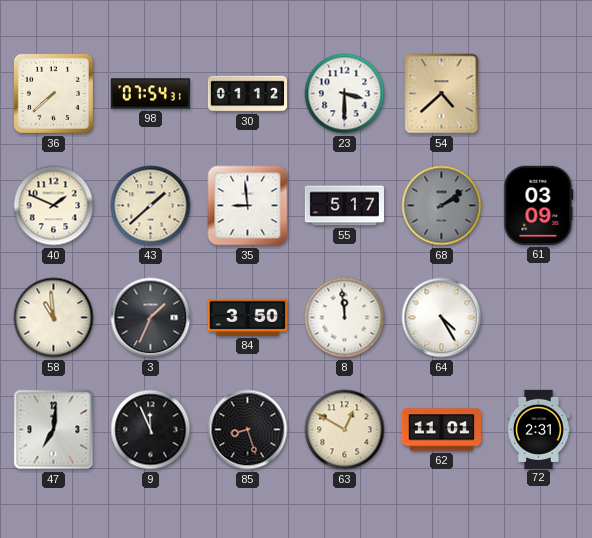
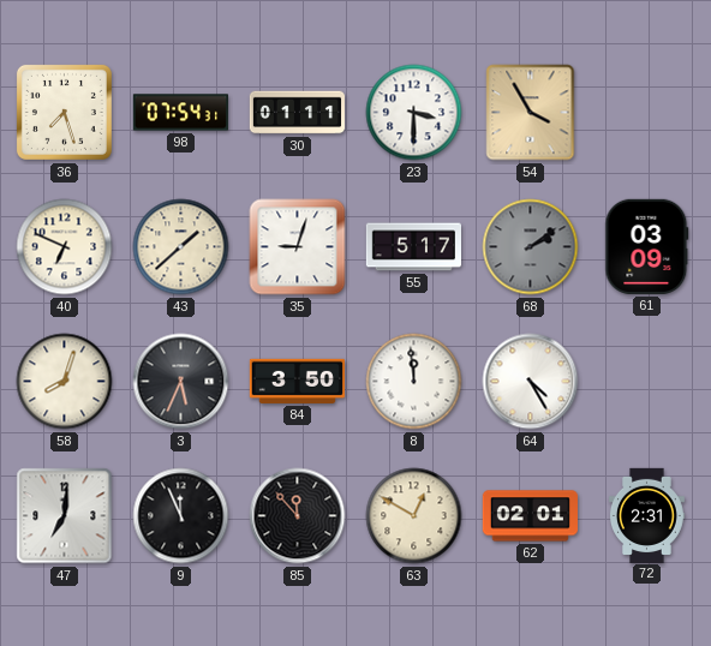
36: 7:38 -> 7:27
30: 01:12 -> 01:11
54: 4:38 -> 3:55
40: 1:49 -> 6:49
35: 8:59 -> 9:03
58: 10:59 -> 8:03
3: 1:34 -> 5:34
85: 8:27 -> 11:53
62: 11:01 -> 02:01
